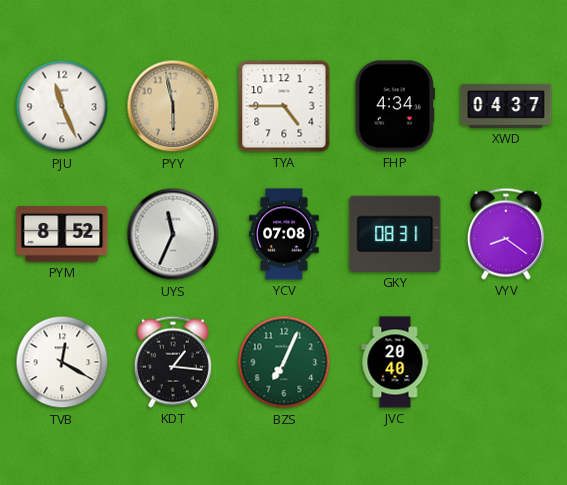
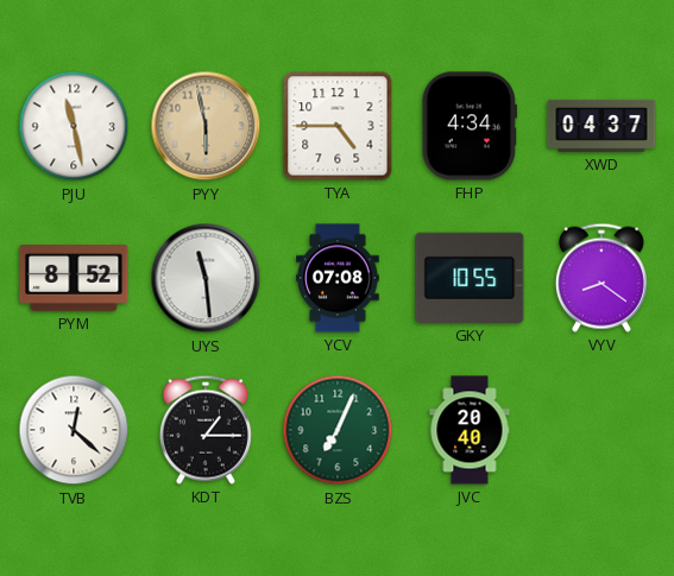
PJU: 11:26 -> 11:28
UYS: 11:34 -> 11:29
GKY: 08:31 -> 10:55
TVB: 12:20 -> 12:22
KDT: 1:16 -> 1:15
